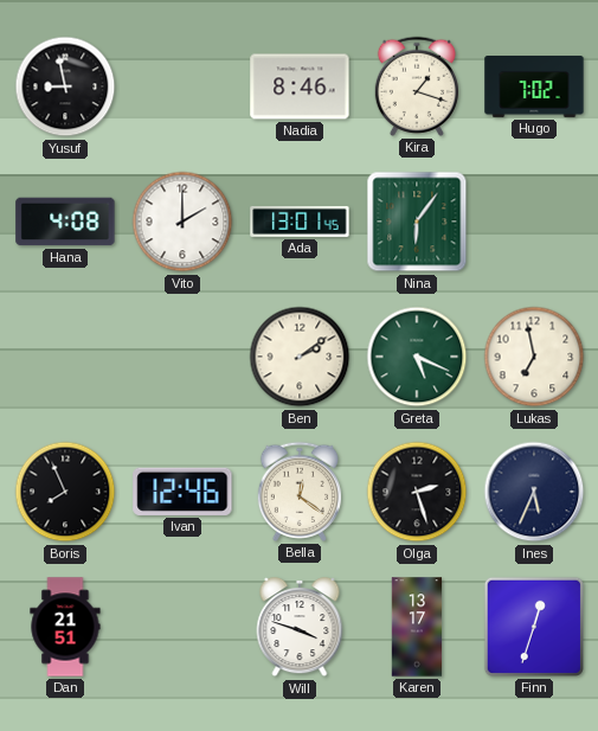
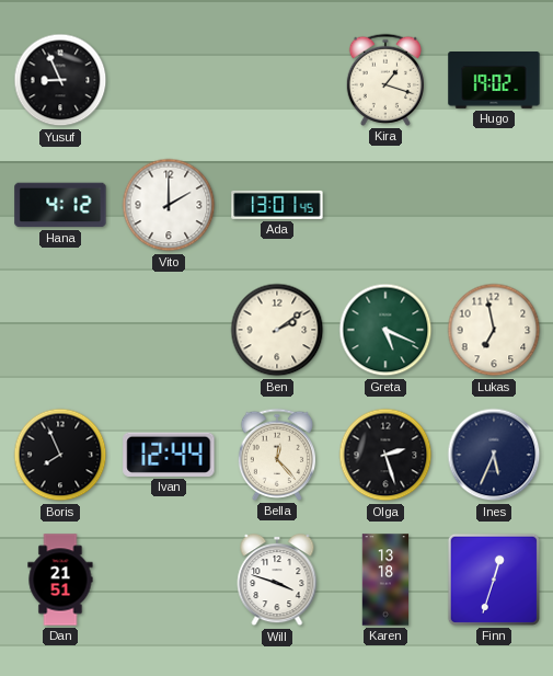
Yusuf: 8:58 -> 8:56
Nadia: 8:46 -> none
Hugo: 7:02 -> 19:02
Hana: 4:08 -> 4:12
Nina: 6:06 -> none
Ivan: 12:46 -> 12:44
Bella: 12:21 -> 12:23
Karen: 13:17 -> 13:18
